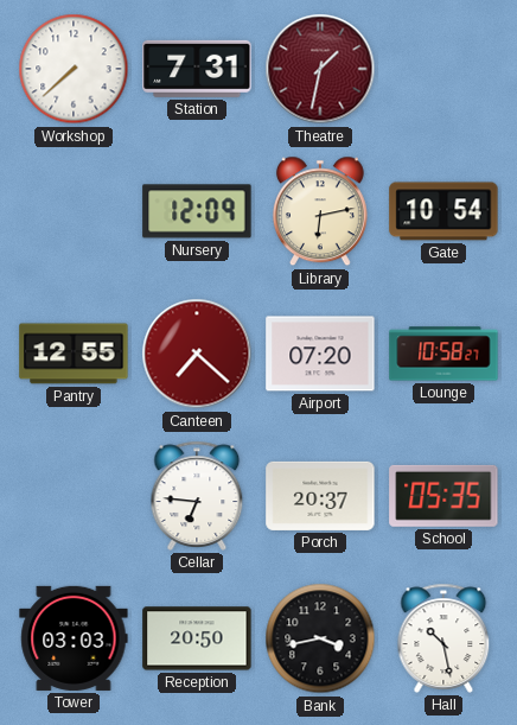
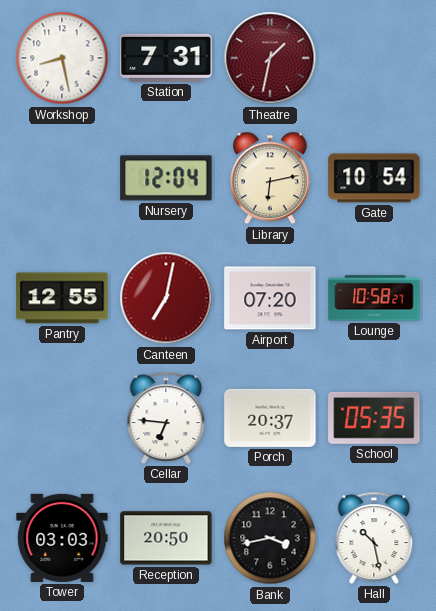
Workshop: 7:38 -> 8:28
Nursery: 12:09 -> 12:04
Canteen: 7:22 -> 7:02
